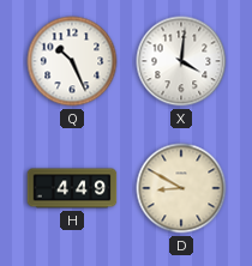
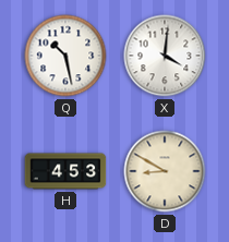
Q: 10:26 -> 10:28
H: 4:49 -> 4:53
